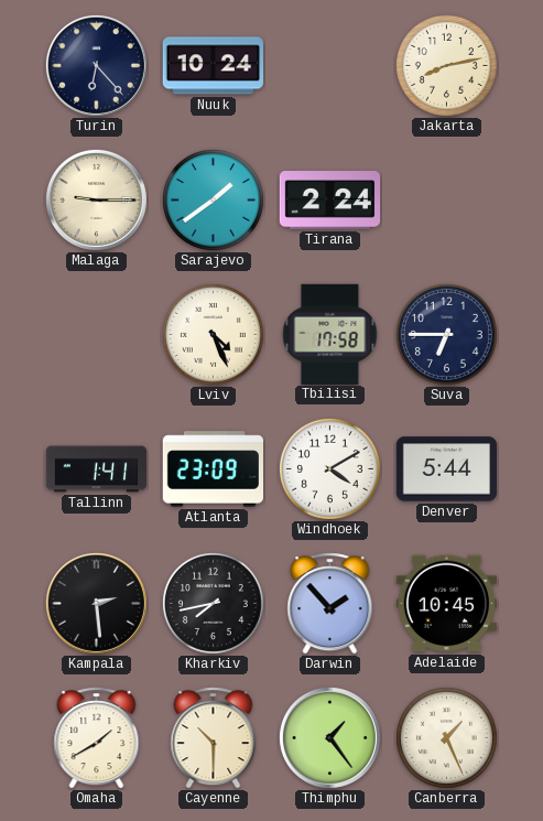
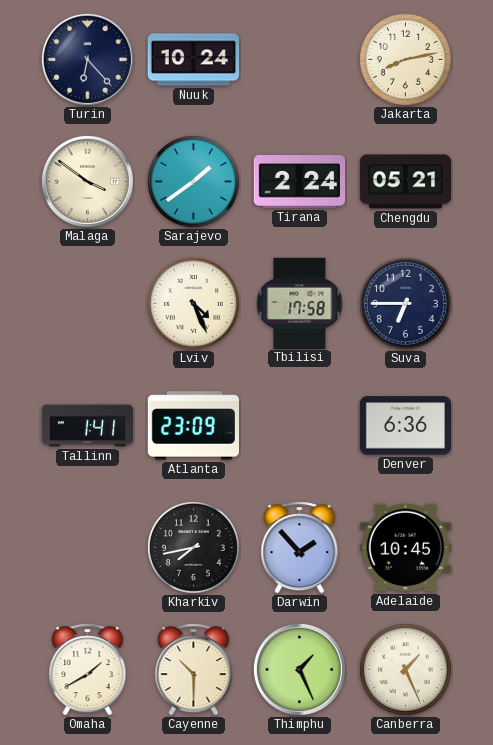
Malaga: 9:15 -> 3:51
Chengdu: none -> 05:21
Windhoek: 4:10 -> none
Denver: 5:44 -> 6:36
Kampala: 2:29 -> none
Thimphu: 1:24 -> 1:26
